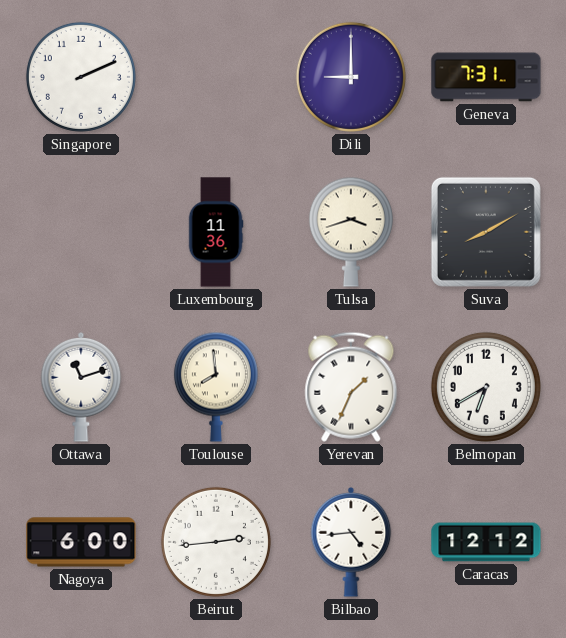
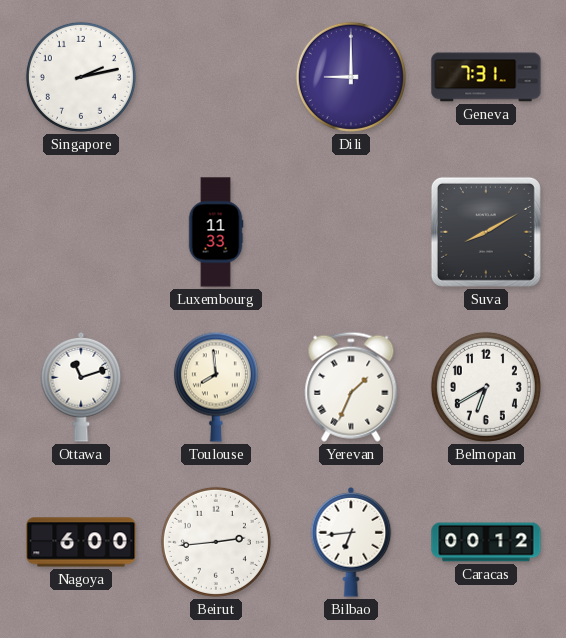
Singapore: 2:11 -> 2:13
Luxembourg: 11:36 -> 11:33
Tulsa: 3:42 -> none
Bilbao: 4:44 -> 6:44
Caracas: 12:12 -> 00:12
